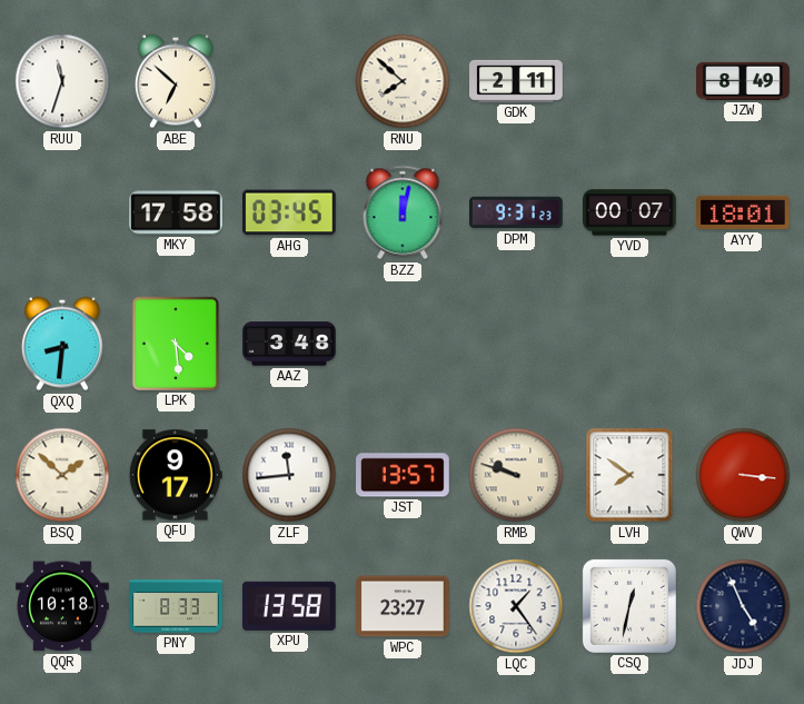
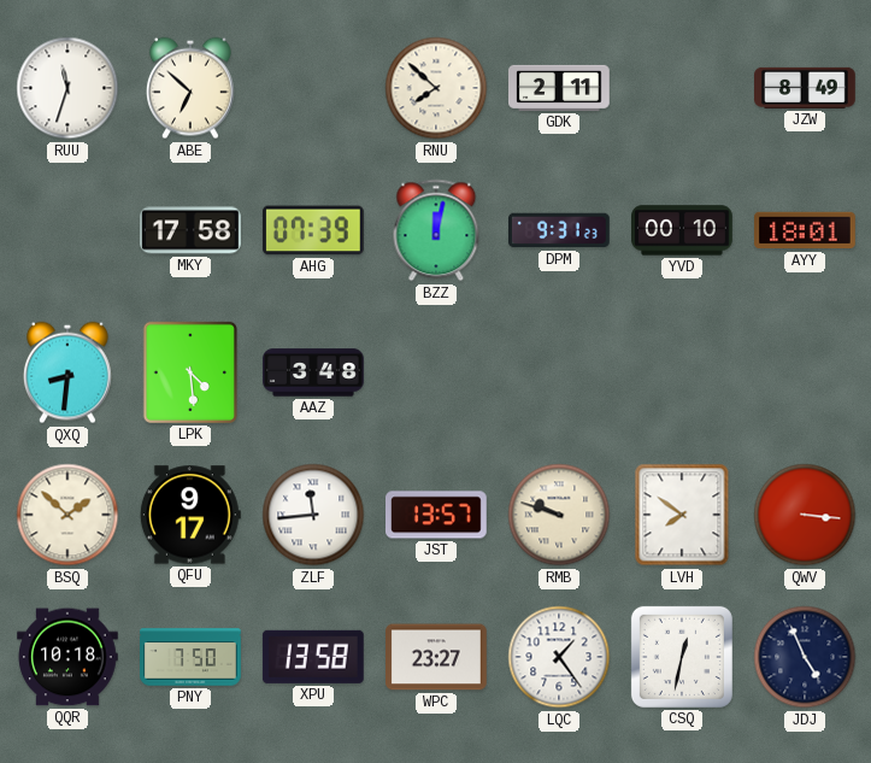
AHG: 03:45 -> 07:39
YVD: 00:07 -> 00:10
PNY: 8:33 -> 7:50
